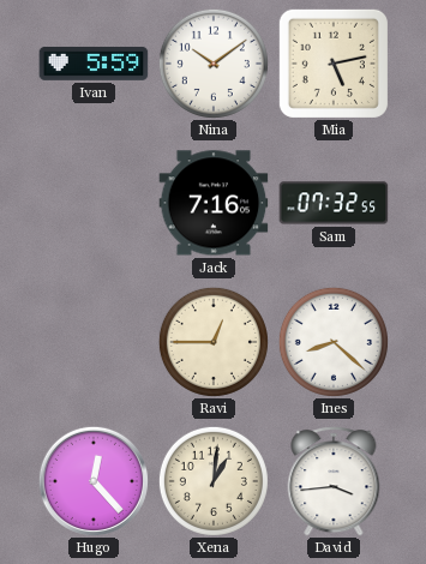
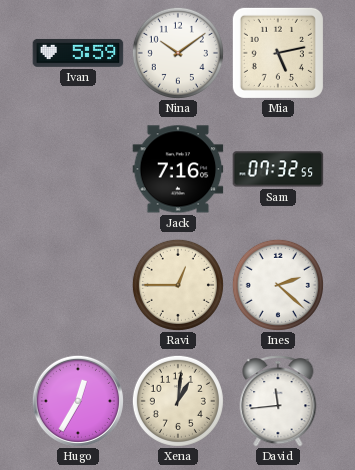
Ines: 8:22 -> 2:22
Hugo: 12:23 -> 12:35
David: 3:44 -> 11:44
